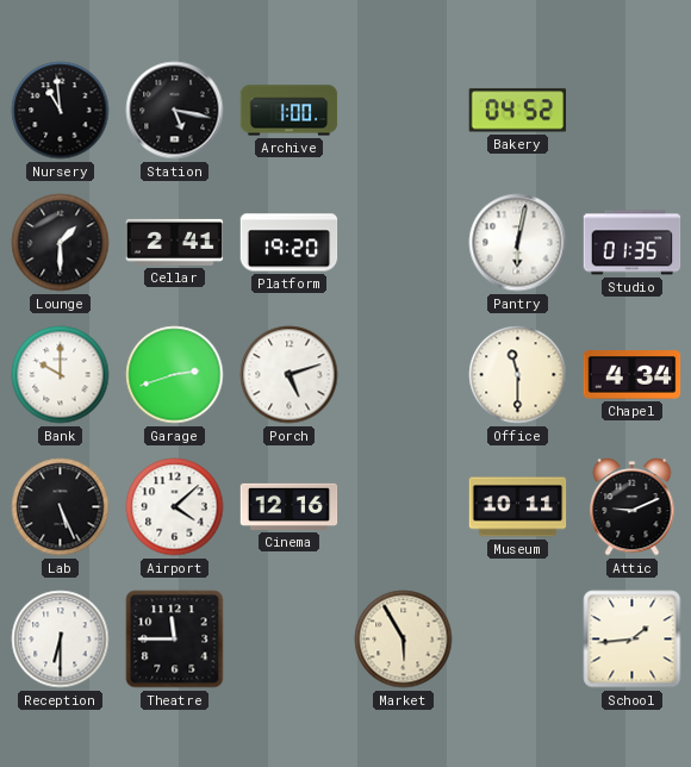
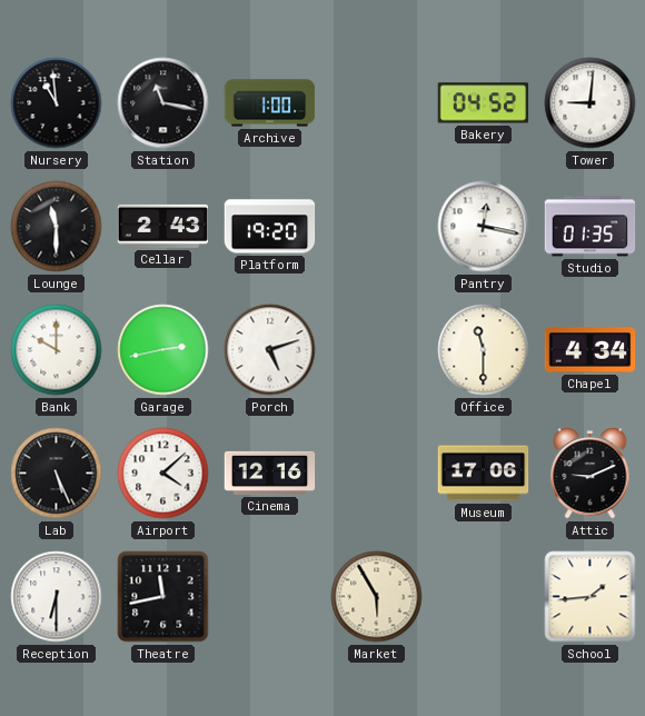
Station: 5:17 -> 11:17
Tower: none -> 9:01
Lounge: 1:30 -> 11:30
Cellar: 2:41 -> 2:43
Pantry: 6:02 -> 12:17
Garage: 2:42 -> 2:43
Museum: 10:11 -> 17:06
Theatre: 11:45 -> 11:43
